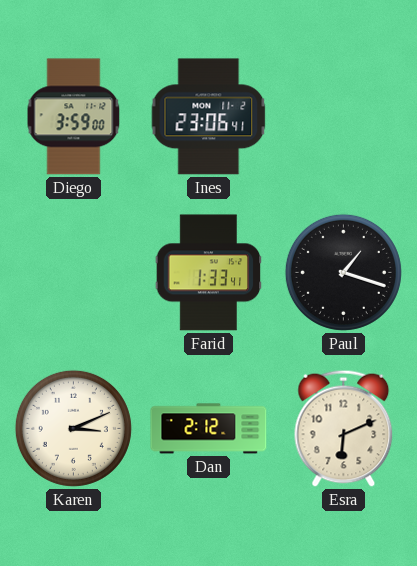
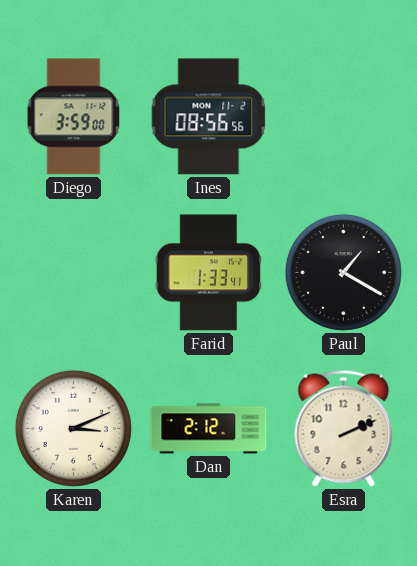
Ines: 23:06 -> 08:56
Paul: 1:18 -> 1:20
Esra: 6:11 -> 2:11
